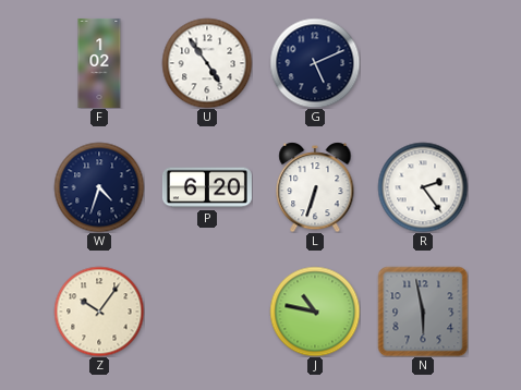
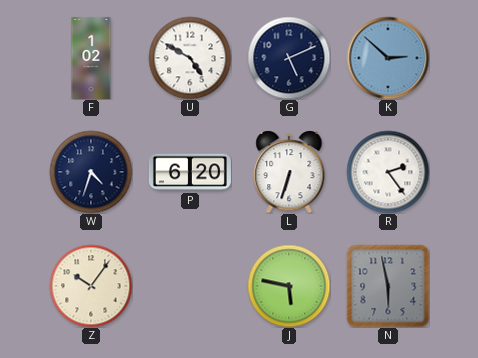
U: 4:54 -> 4:50
K: none -> 2:52
J: 10:47 -> 5:47
